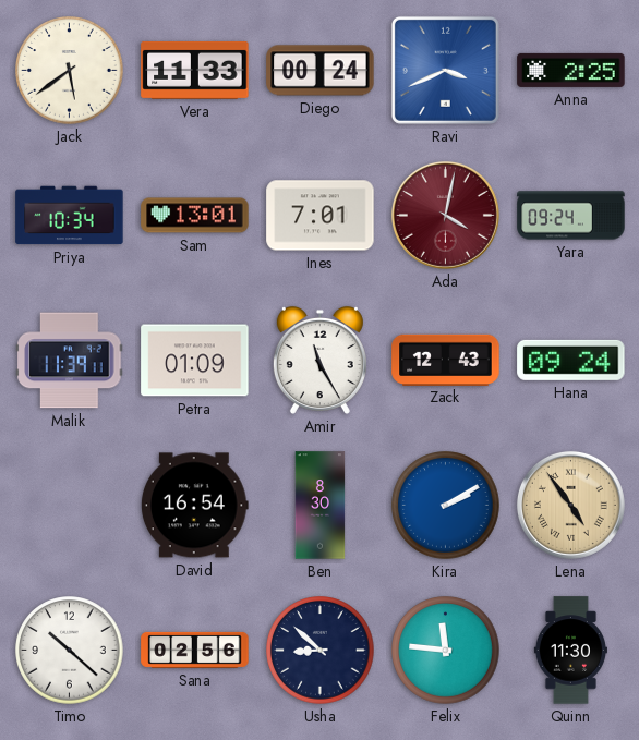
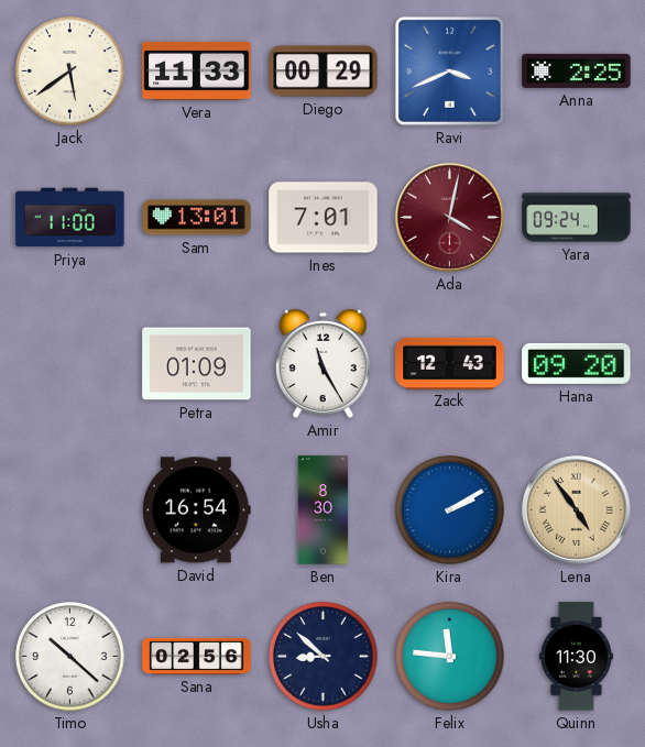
Diego: 00:24 -> 00:29
Priya: 10:34 -> 11:00
Malik: 11:39 -> none
Hana: 09:24 -> 09:20
